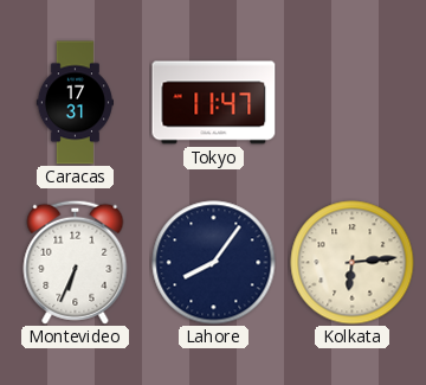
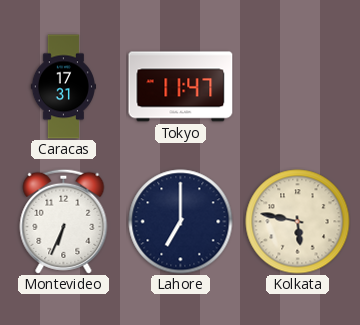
Lahore: 8:06 -> 7:00
Kolkata: 6:14 -> 5:47
